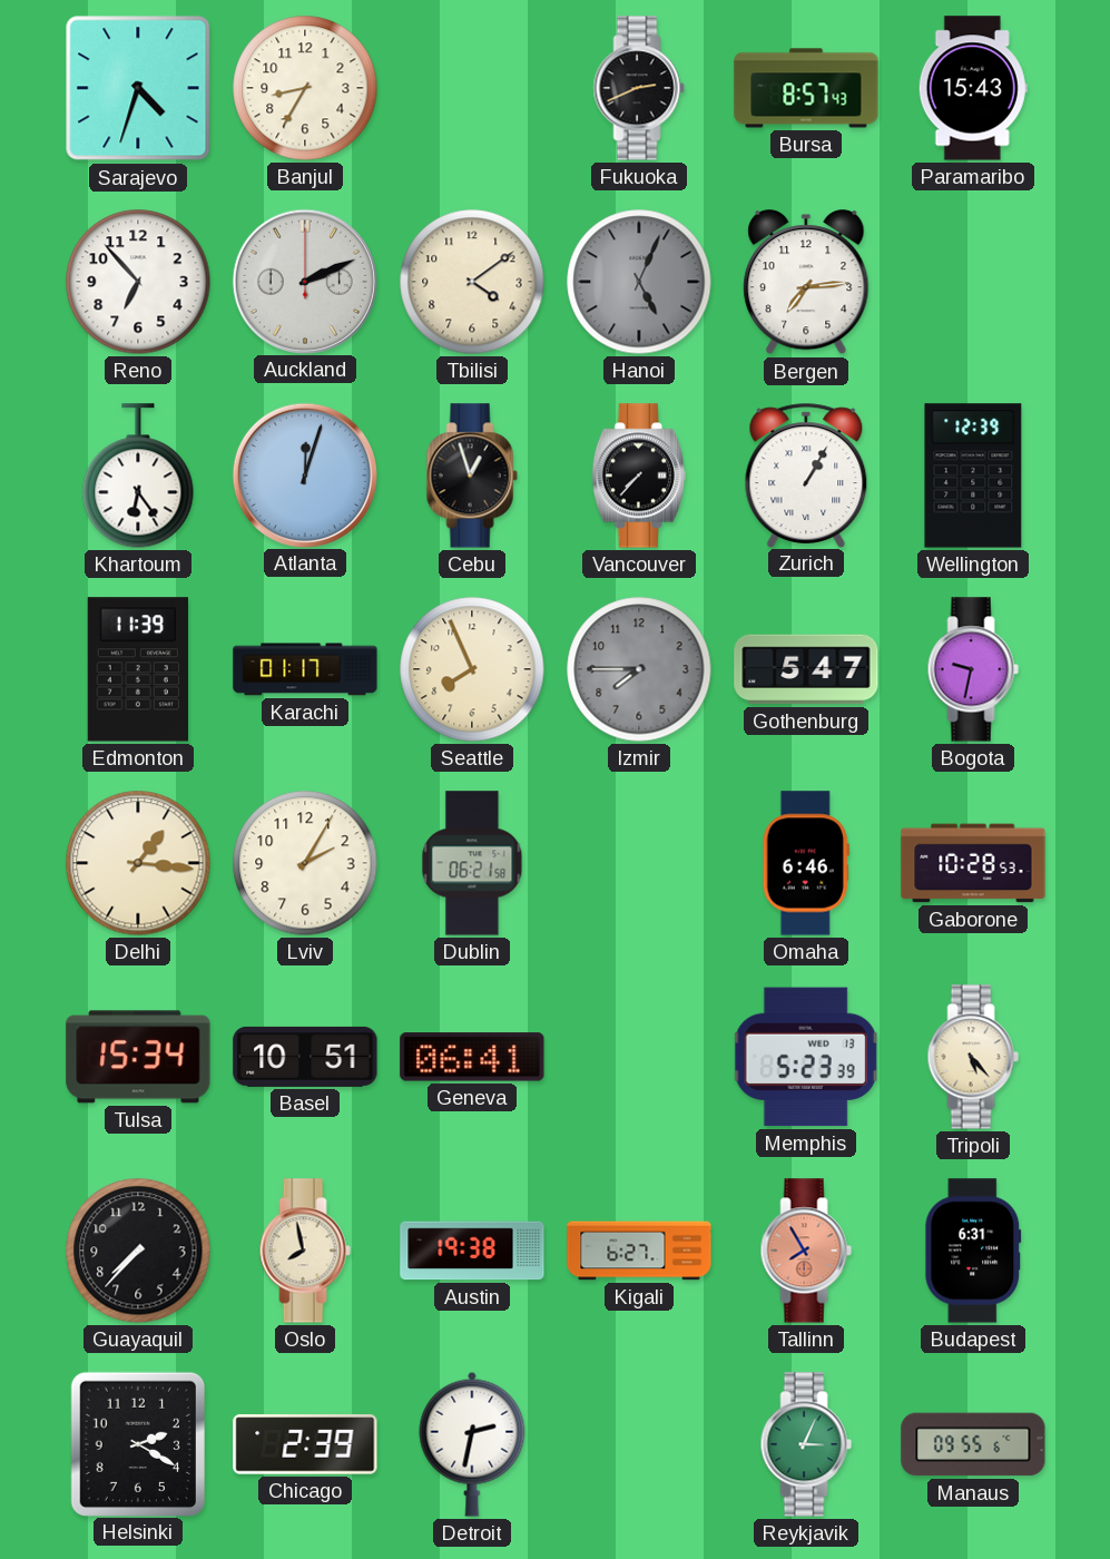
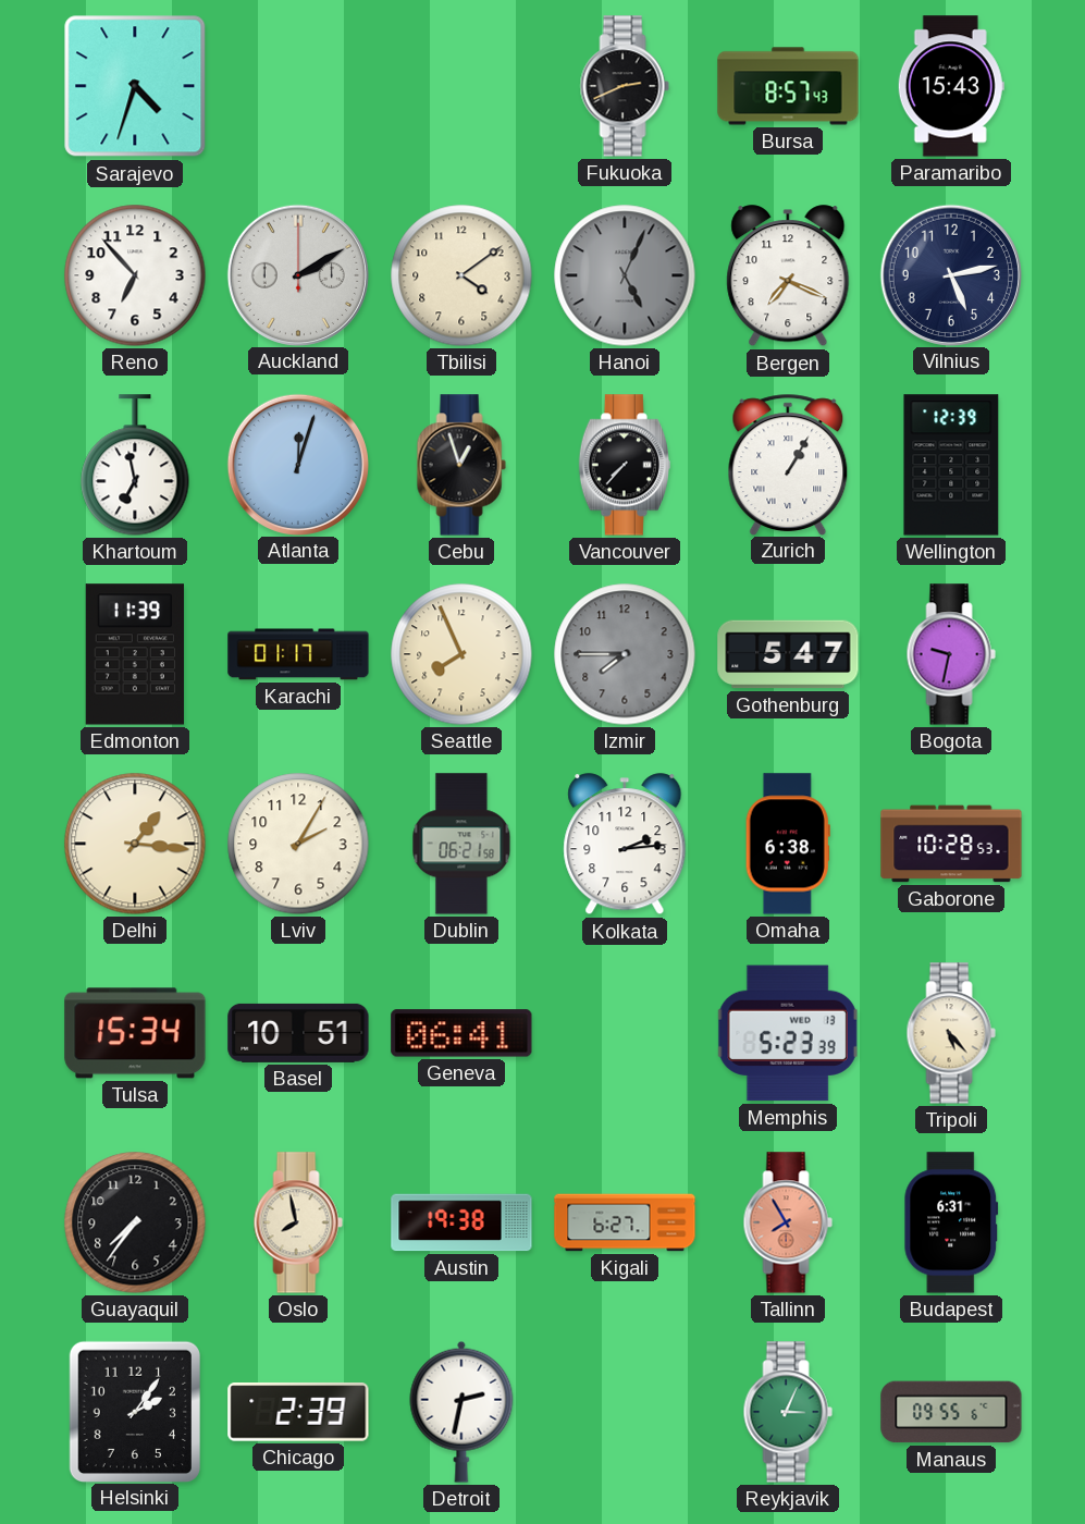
Banjul: 8:35 -> none
Auckland: 2:11 -> 2:10
Bergen: 7:14 -> 7:19
Vilnius: none -> 5:13
Khartoum: 6:24 -> 6:58
Kolkata: none -> 2:14
Omaha: 6:46 -> 6:38
Guayaquil: 7:37 -> 7:36
Helsinki: 2:20 -> 2:06
